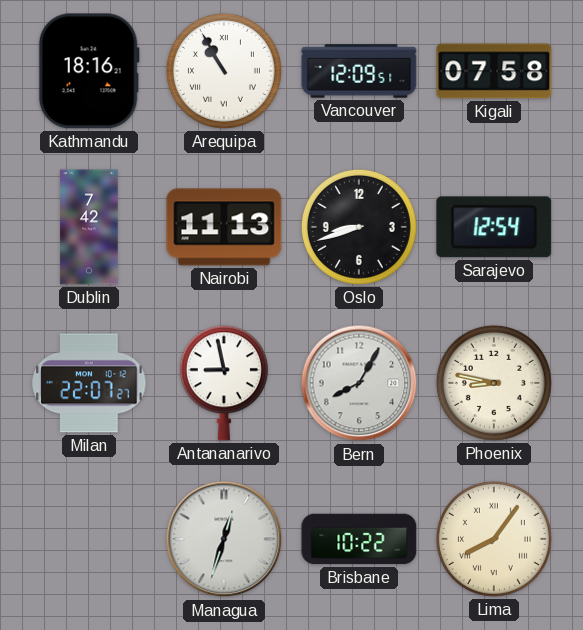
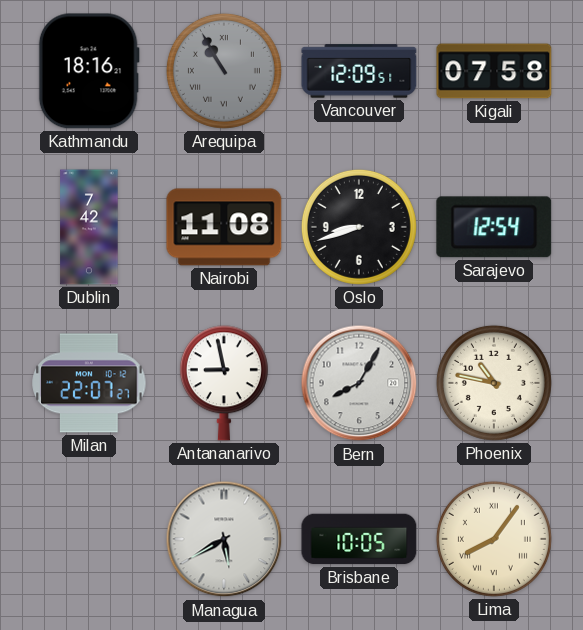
Arequipa dial: white -> grey
Nairobi: 11:13 -> 11:08
Phoenix: 8:47 -> 10:47
Managua: 12:33 -> 5:40
Brisbane: 10:22 -> 10:05
